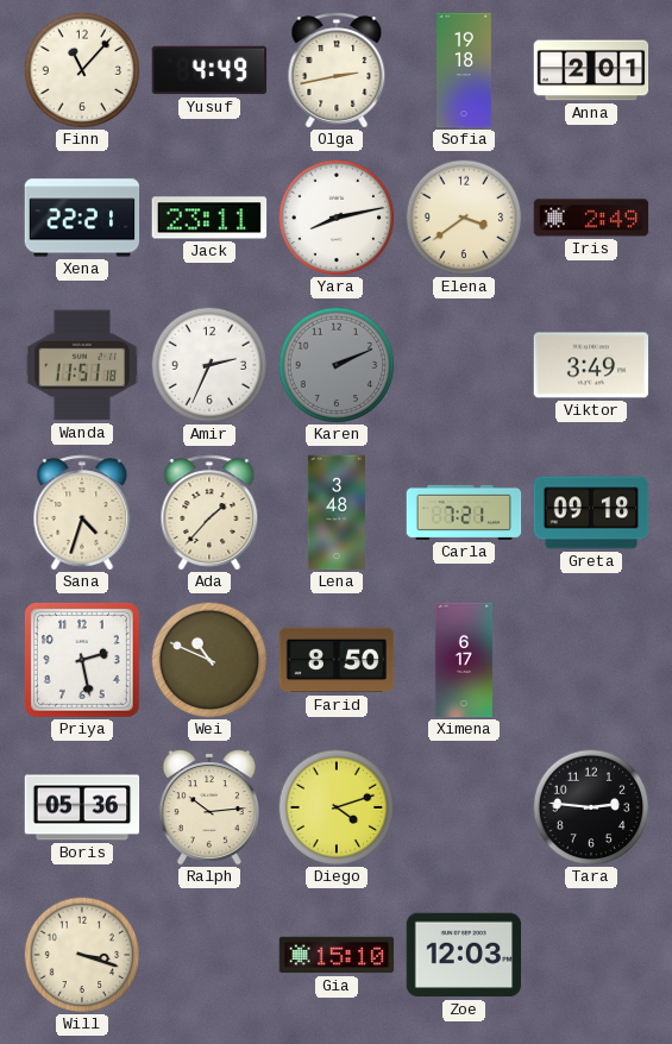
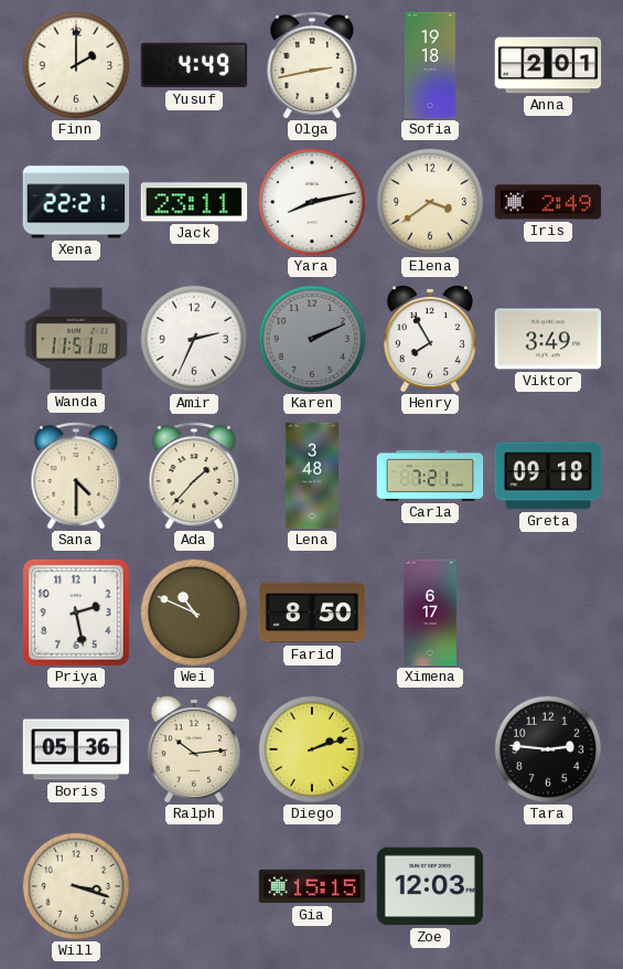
Finn: 11:07 -> 2:00
Henry: none -> 7:55
Sana: 4:33 -> 4:30
Diego: 4:12 -> 2:12
Gia: 15:10 -> 15:15
